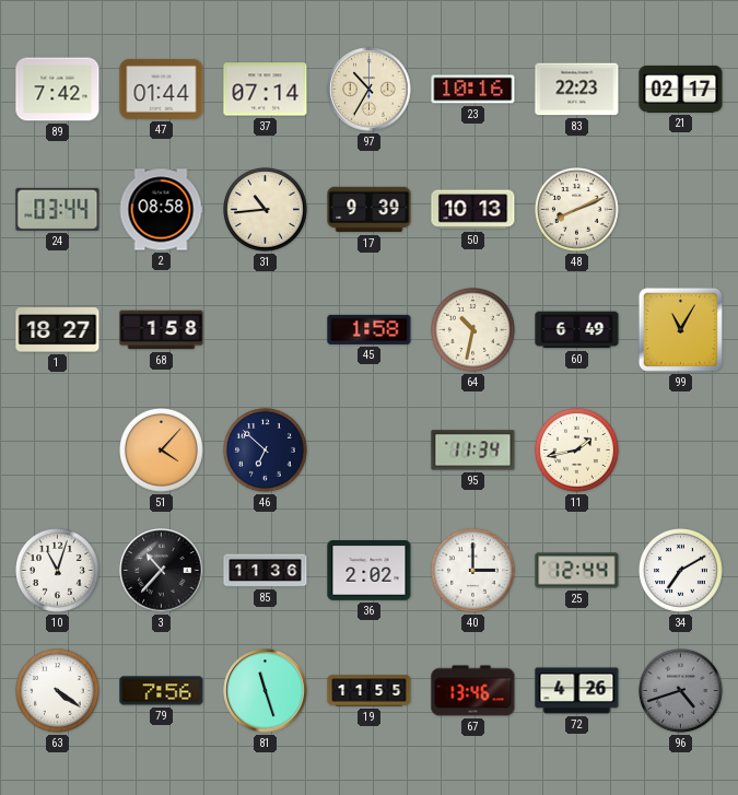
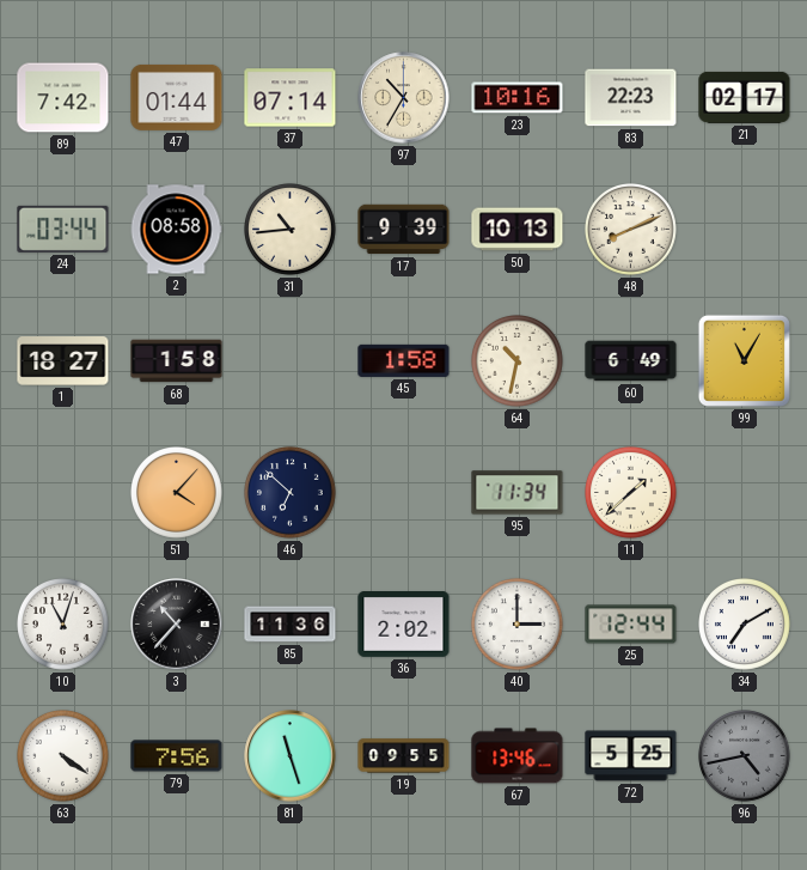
11: 1:43 -> 1:38
19: 11:55 -> 09:55
72: 4:26 -> 5:25
96: 4:42 -> 4:43
